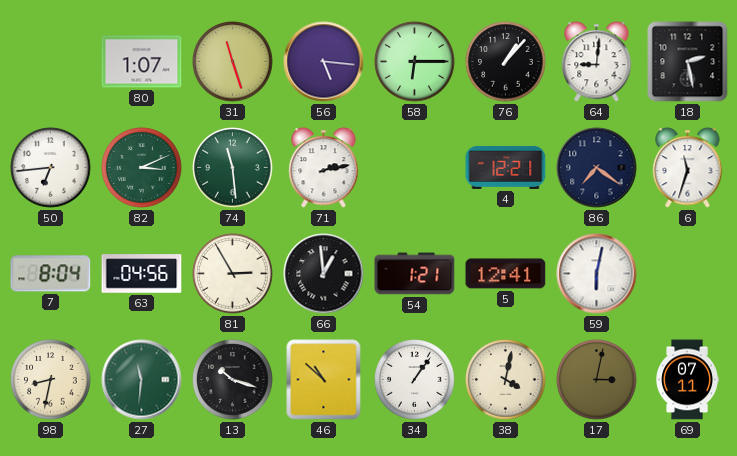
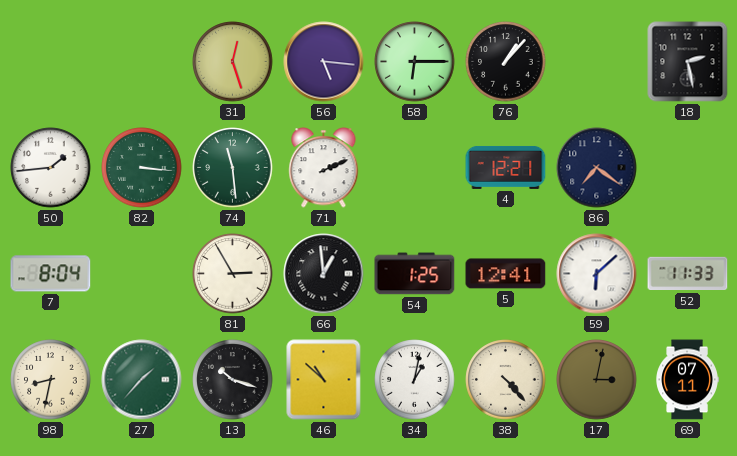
80: 1:07 -> none
31: 11:27 -> 12:27
64: 9:01 -> none
50: 6:44 -> 1:44
82: 3:11 -> 3:16
71: 2:13 -> 2:11
6: 11:33 -> none
63: 04:56 -> none
54: 1:21 -> 1:25
59: 6:02 -> 6:08
52: none -> 11:33
27: 11:31 -> 1:37
34: 1:06 -> 1:02
38: 4:02 -> 4:23
